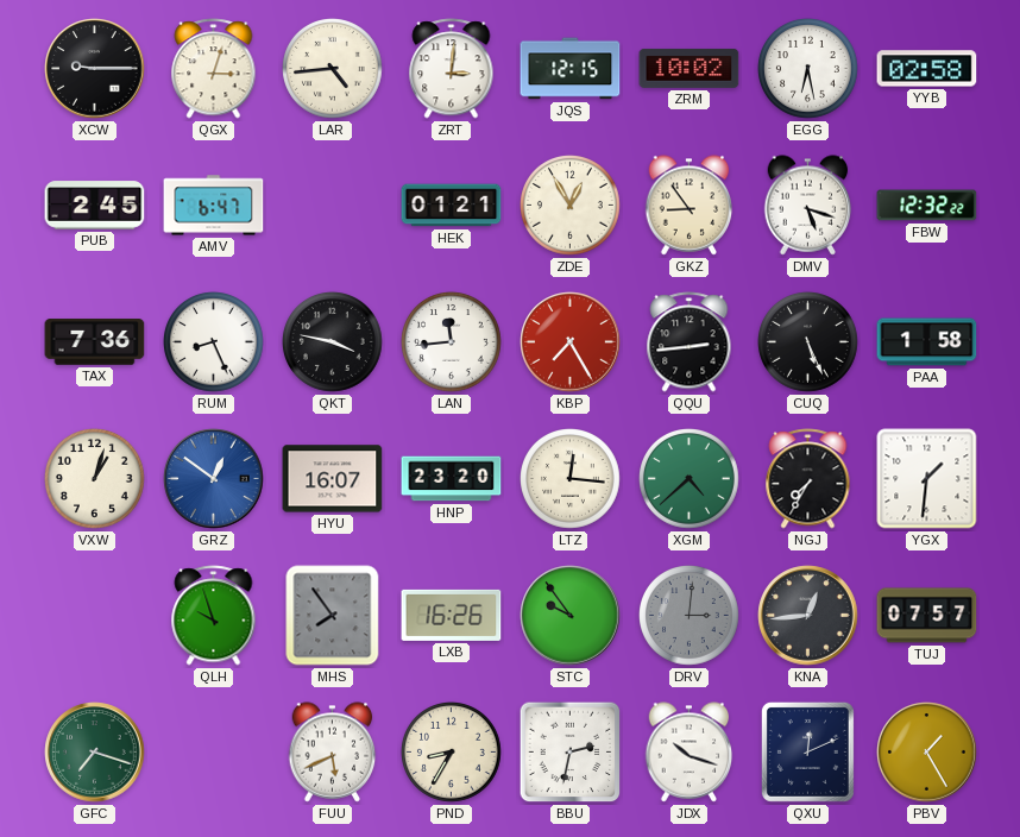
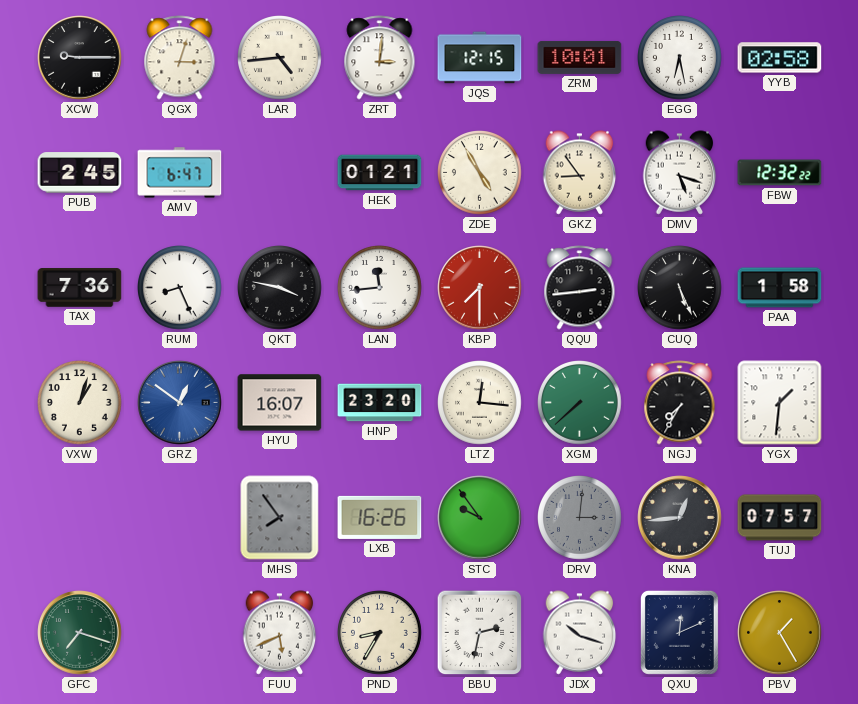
ZRM: 10:02 -> 10:01
ZDE: 12:55 -> 4:55
KBP: 7:25 -> 7:30
XGM: 4:38 -> 7:38
QLH: 9:57 -> none
